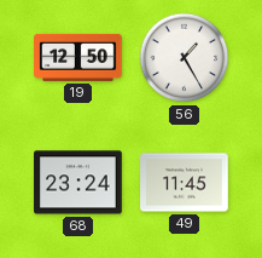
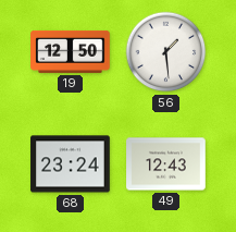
56: 1:25 -> 1:29
49: 11:45 -> 12:43
